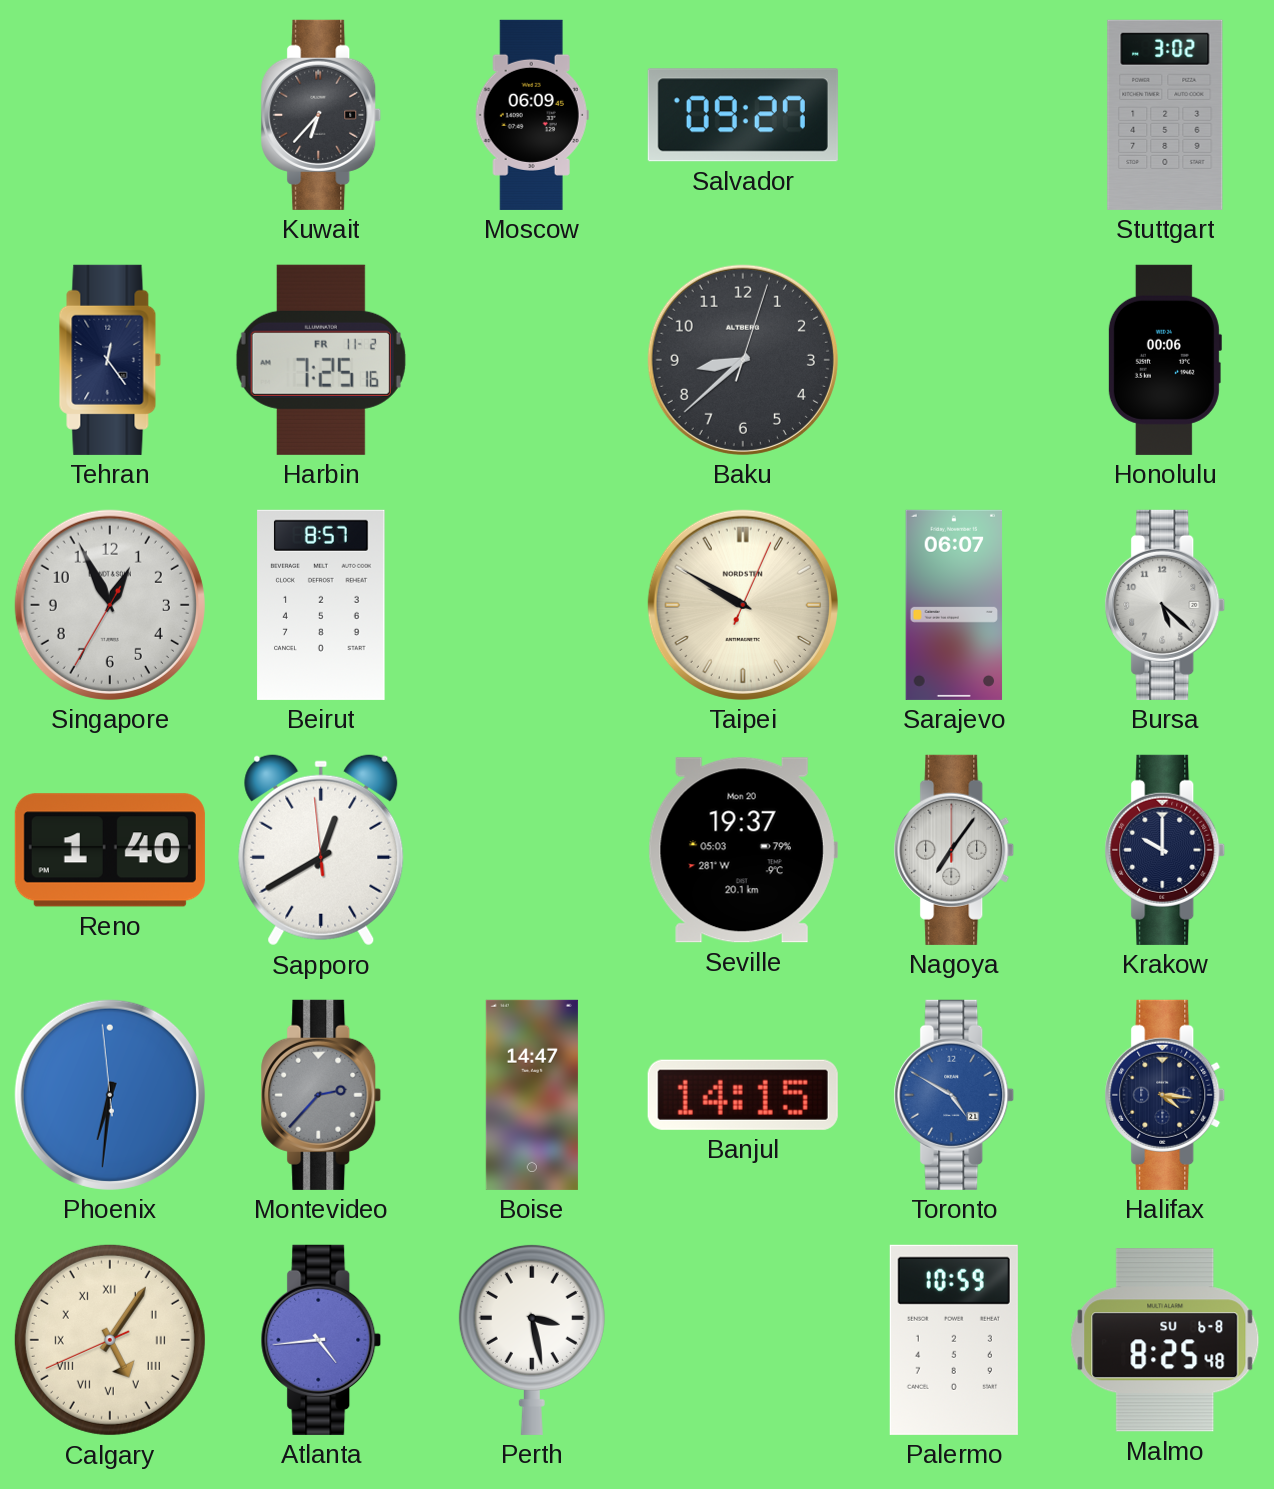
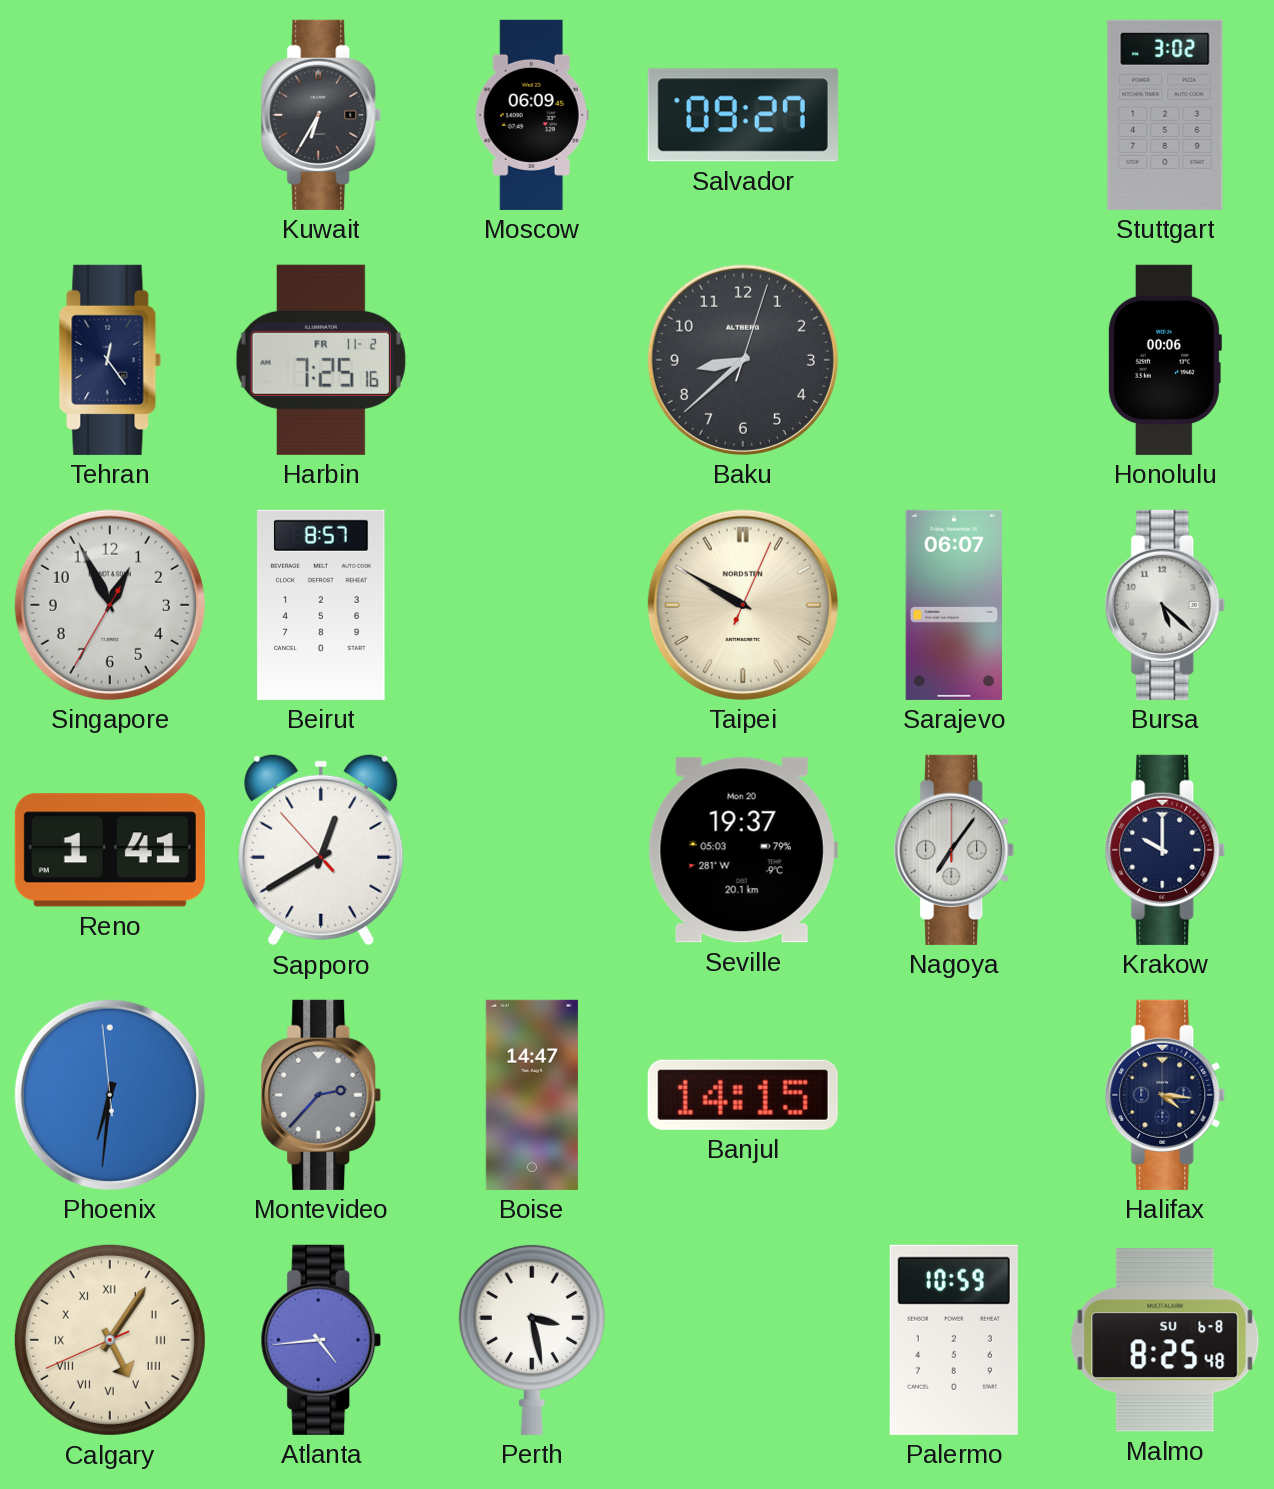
Kuwait: 6:37 -> 6:35
Reno: 1:40 -> 1:41
Sapporo: 12:39:59 -> 12:39:53
Toronto: 4:50 -> none
